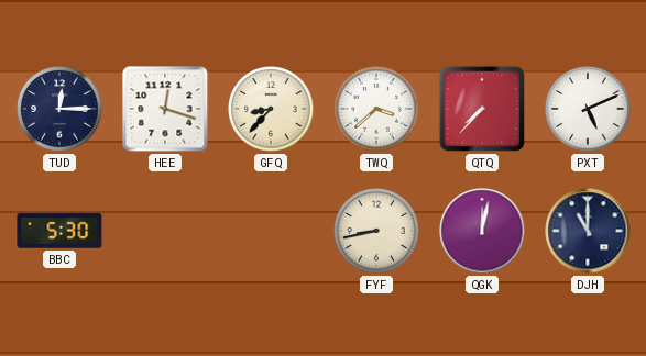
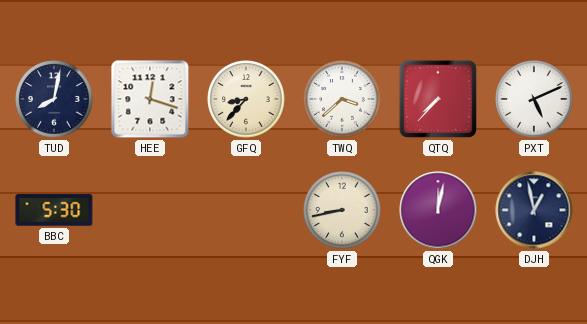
TUD: 12:15 -> 8:02
DJH: 11:00 -> 12:58
